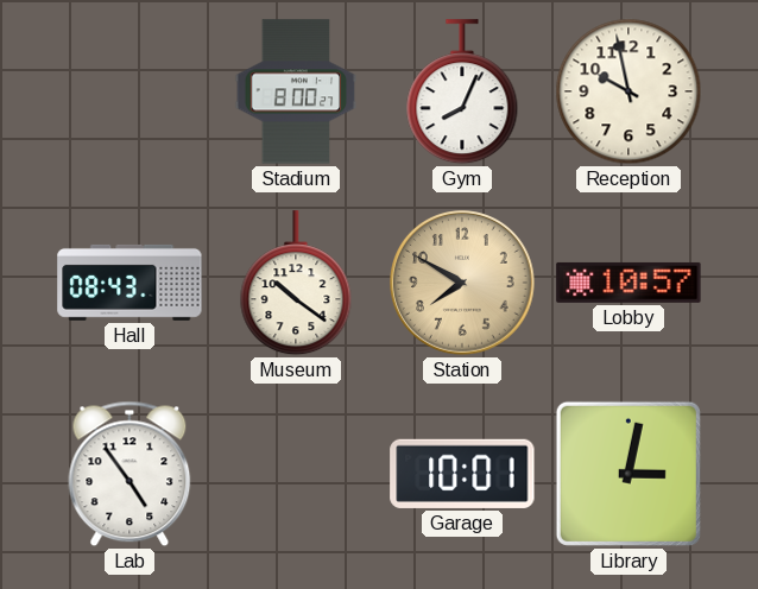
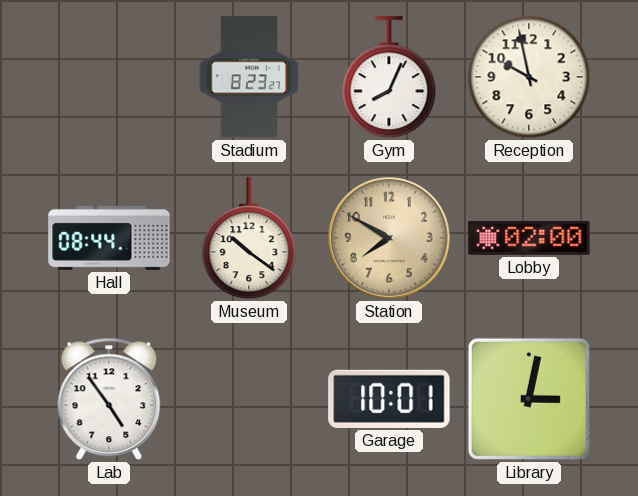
Stadium: 8:00 -> 8:23
Hall: 08:43 -> 08:44
Lobby: 10:57 -> 02:00
